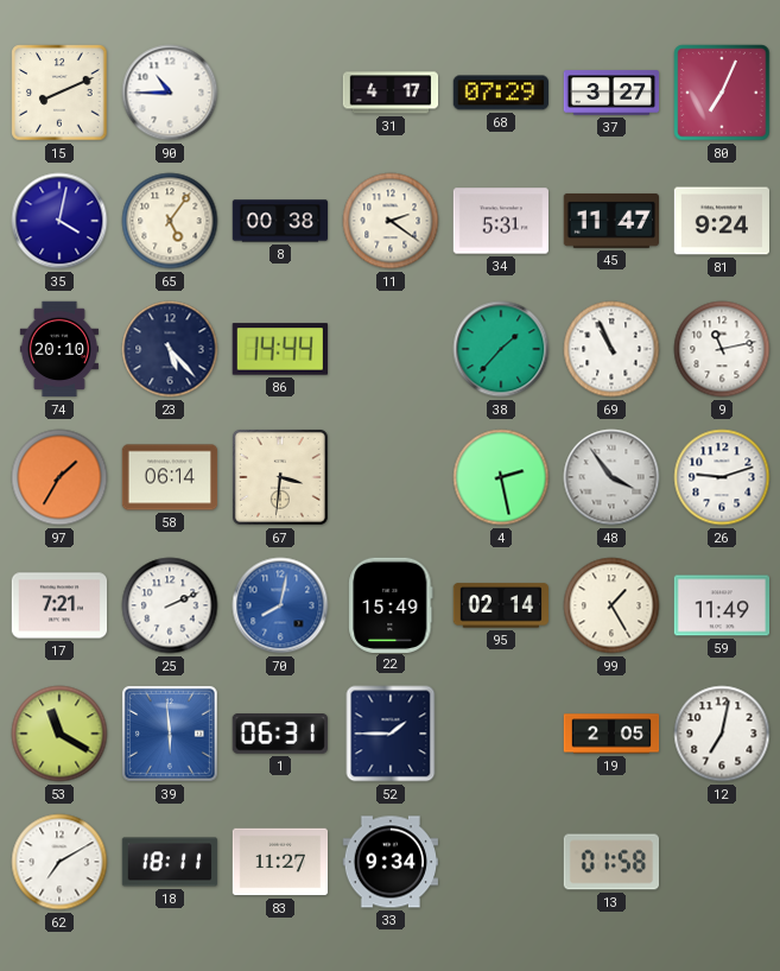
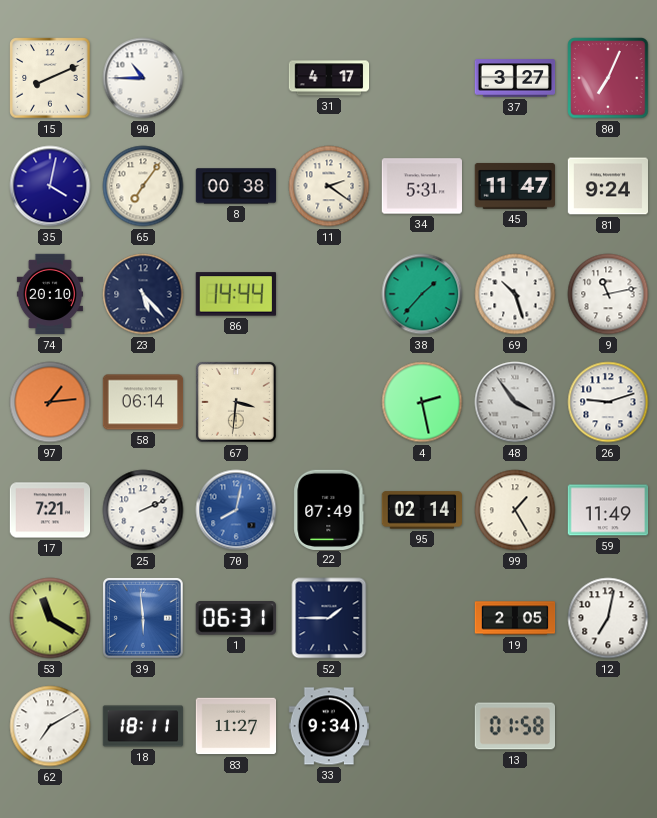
68: 07:29 -> none
65: 5:06 -> 7:06
69: 10:56 -> 10:27
97: 1:35 -> 1:14
22: 15:49 -> 07:49
